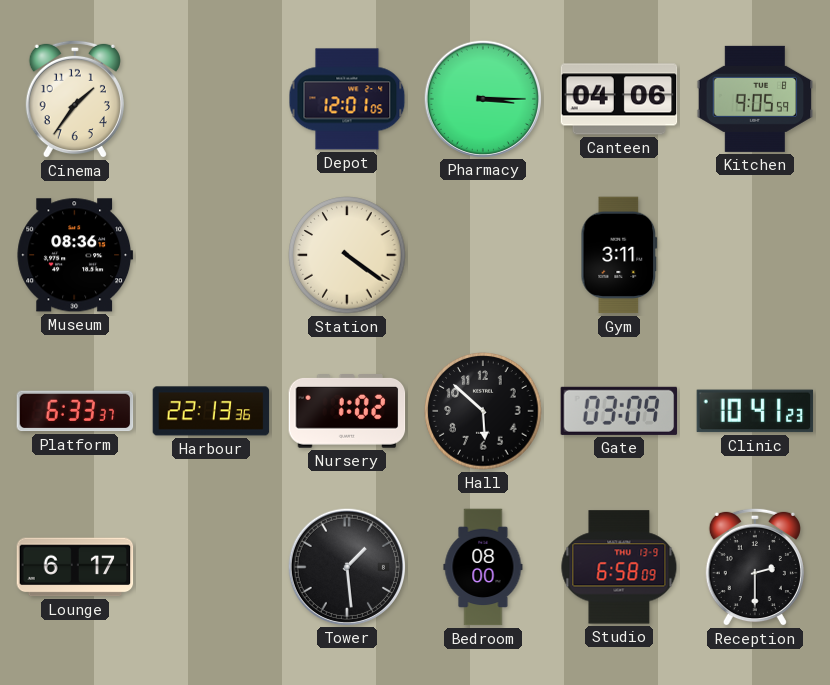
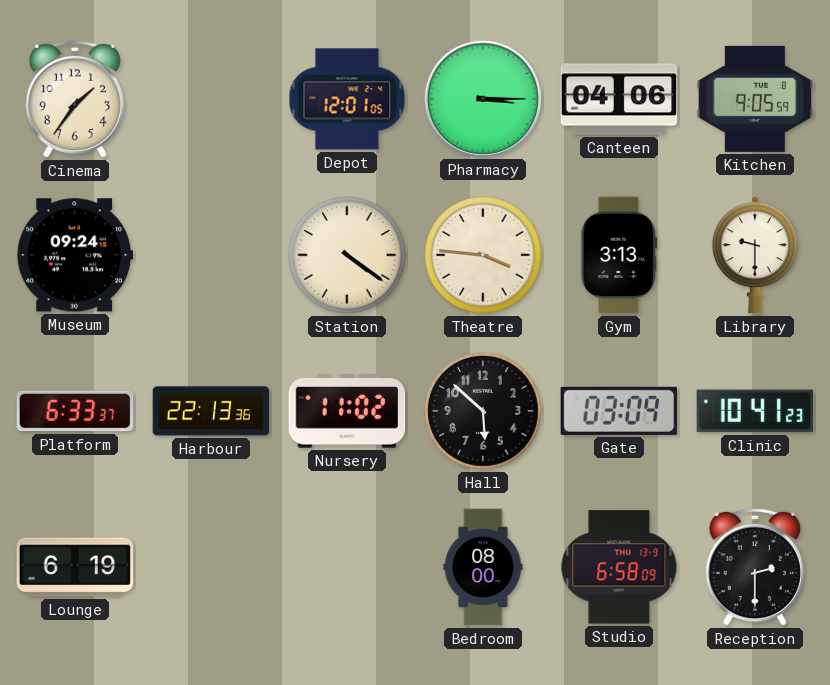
Museum: 08:36 -> 09:24
Theatre: none -> 3:46
Gym: 3:11 -> 3:13
Library: none -> 9:30
Nursery: 1:02 -> 11:02
Lounge: 6:17 -> 6:19
Tower: 1:29 -> none
